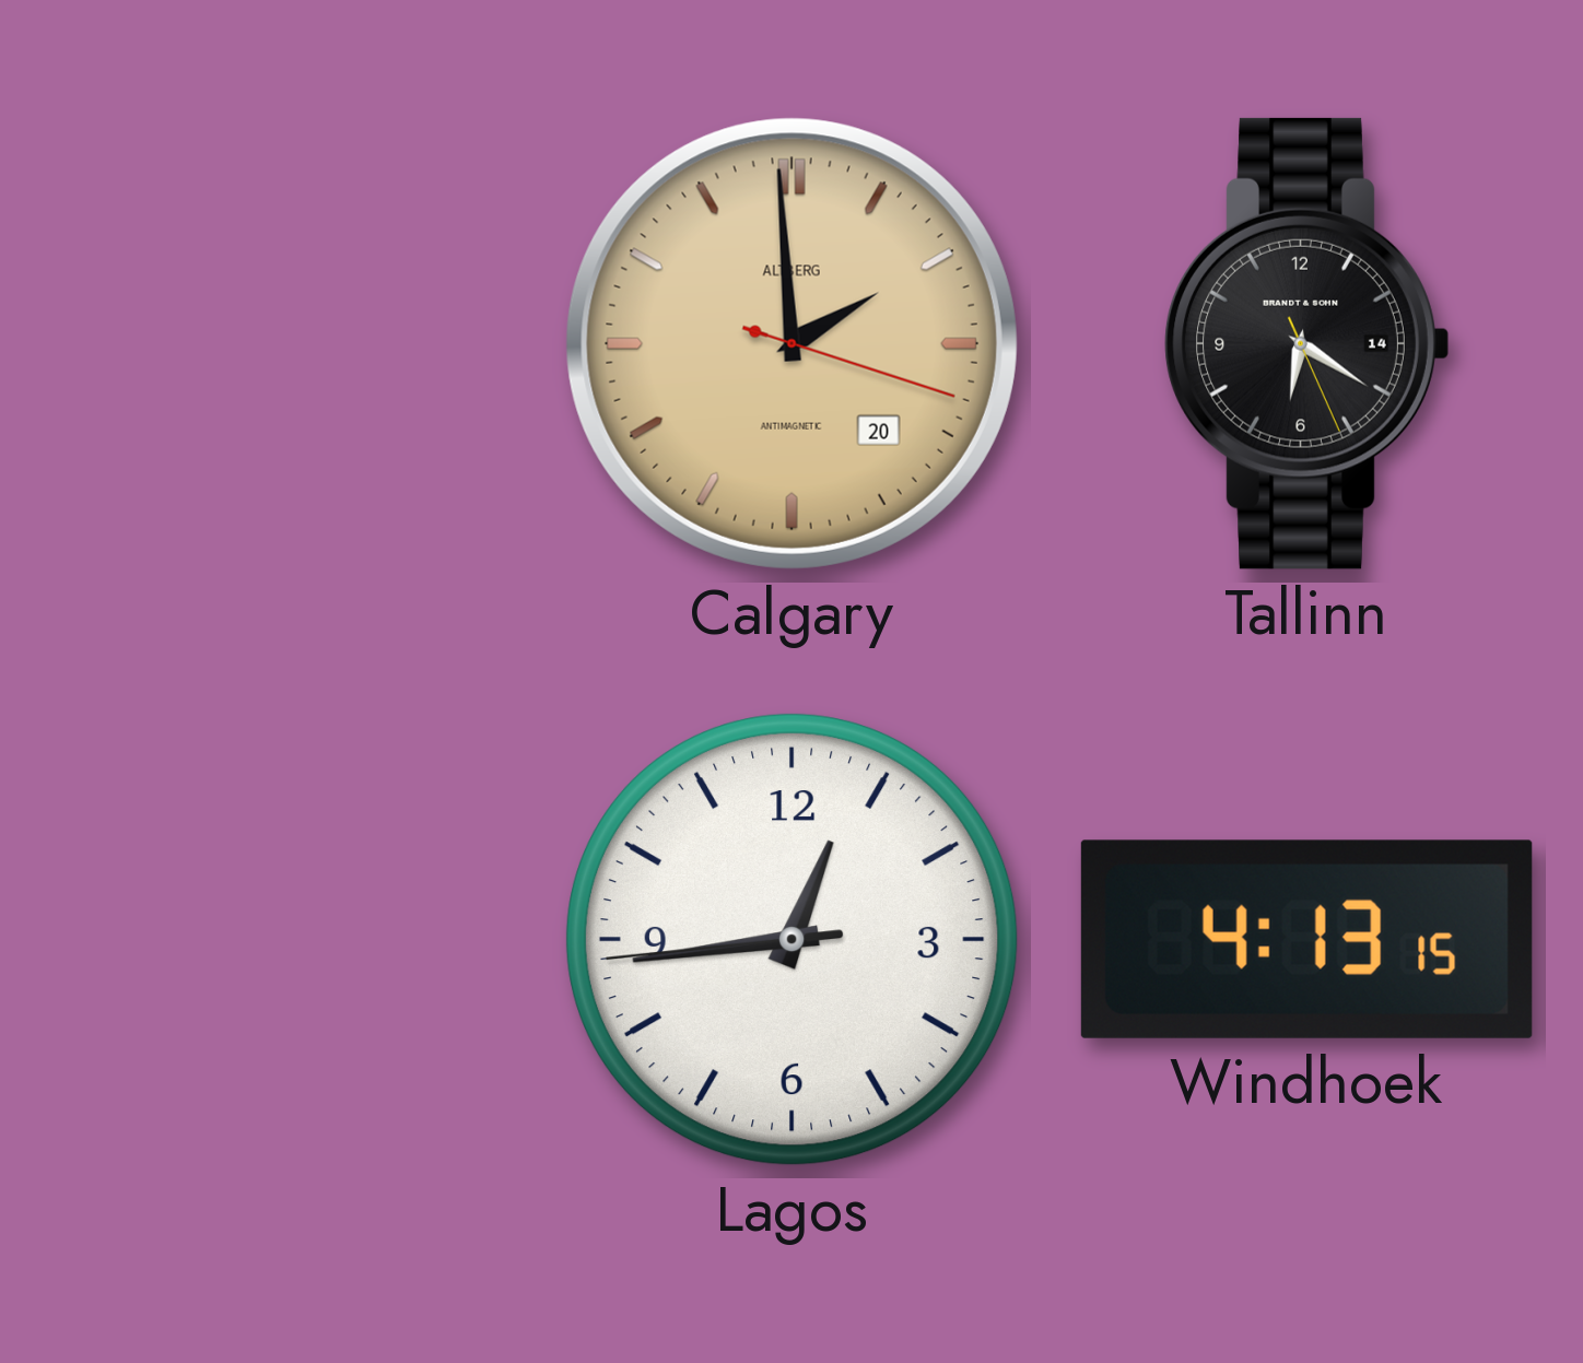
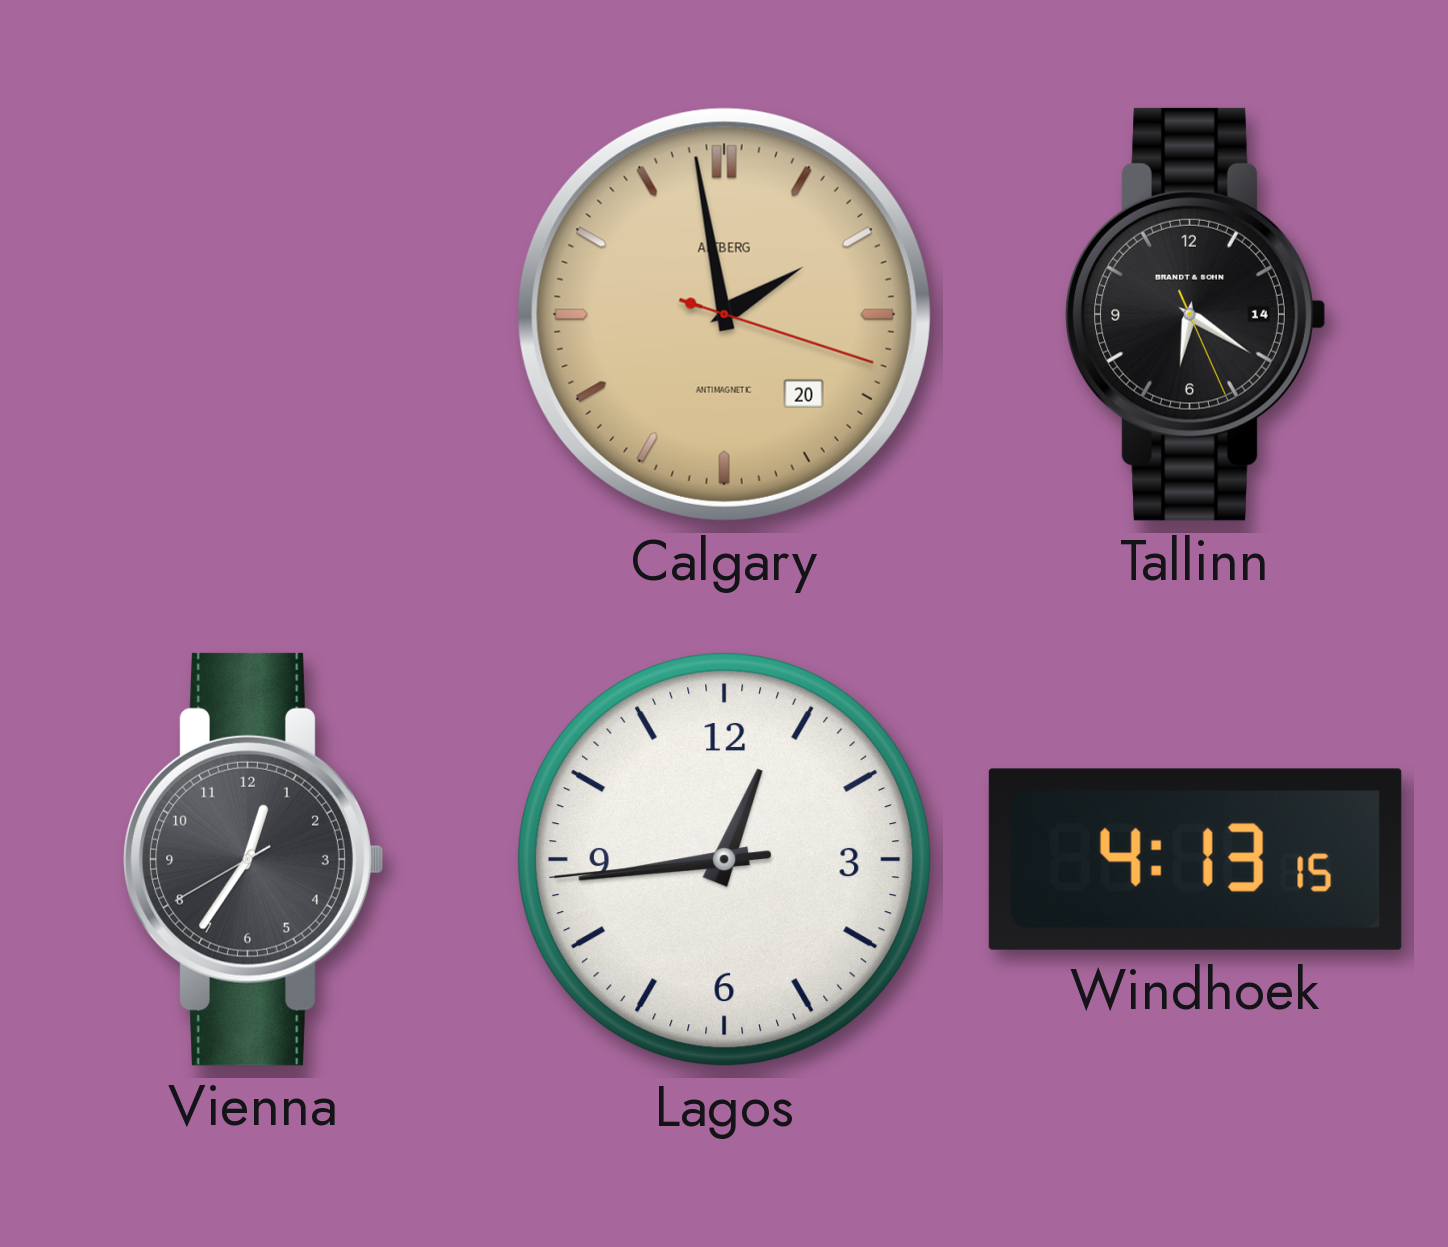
Calgary: 1:59 -> 1:58
Vienna: none -> 12:35
